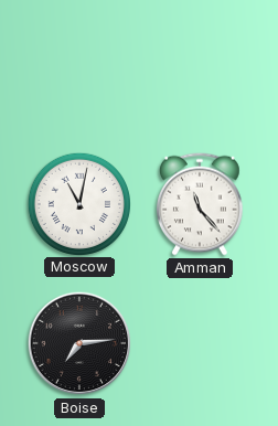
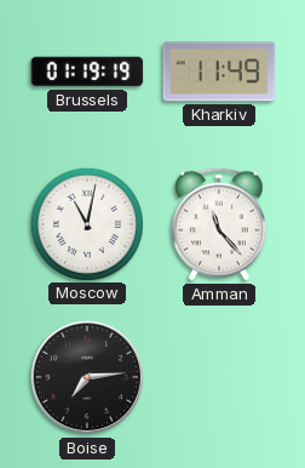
Brussels: none -> 01:19
Kharkiv: none -> 11:49
